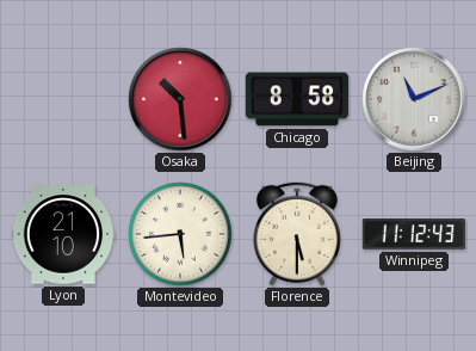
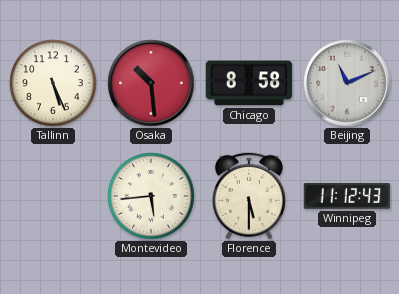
Tallinn: none -> 5:26
Lyon: 21:10 -> none
